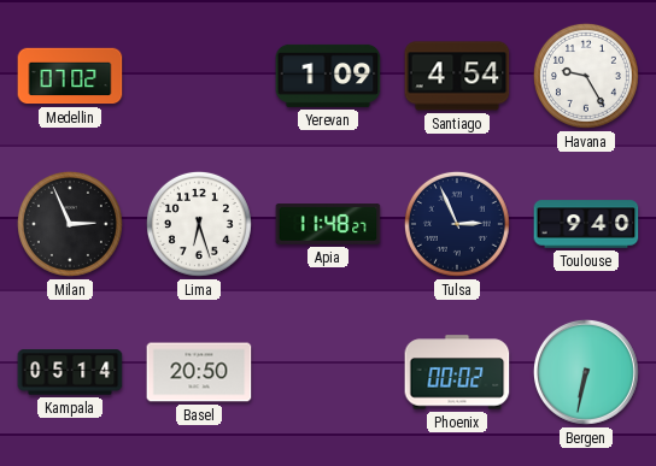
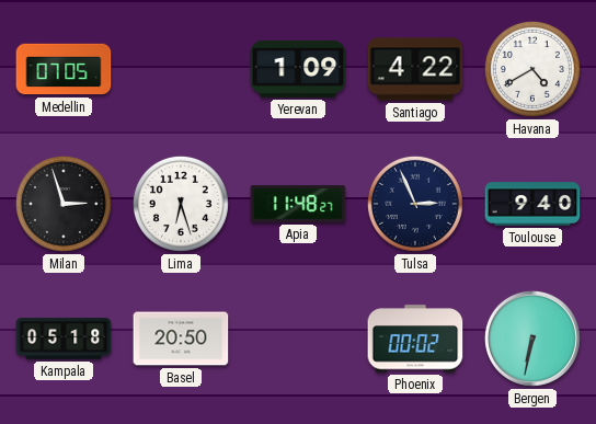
Medellin: 07:02 -> 07:05
Santiago: 4:54 -> 4:22
Havana: 9:25 -> 4:40
Milan: 2:56 -> 2:57
Kampala: 05:14 -> 05:18
